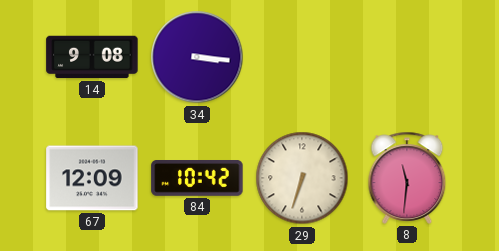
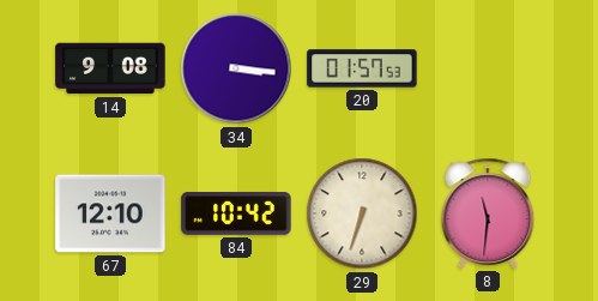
20: none -> 01:57
67: 12:09 -> 12:10
